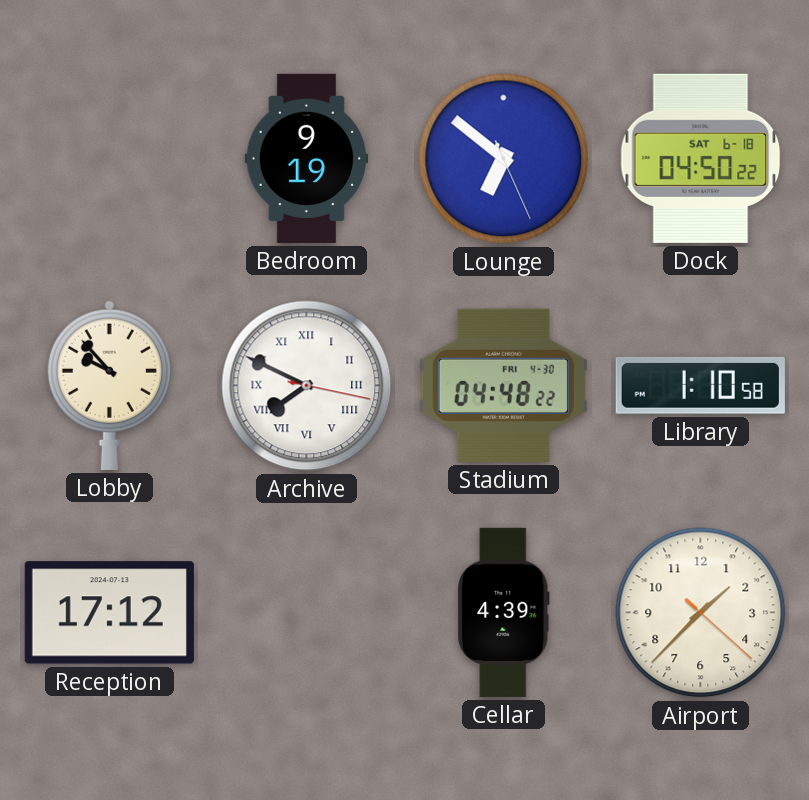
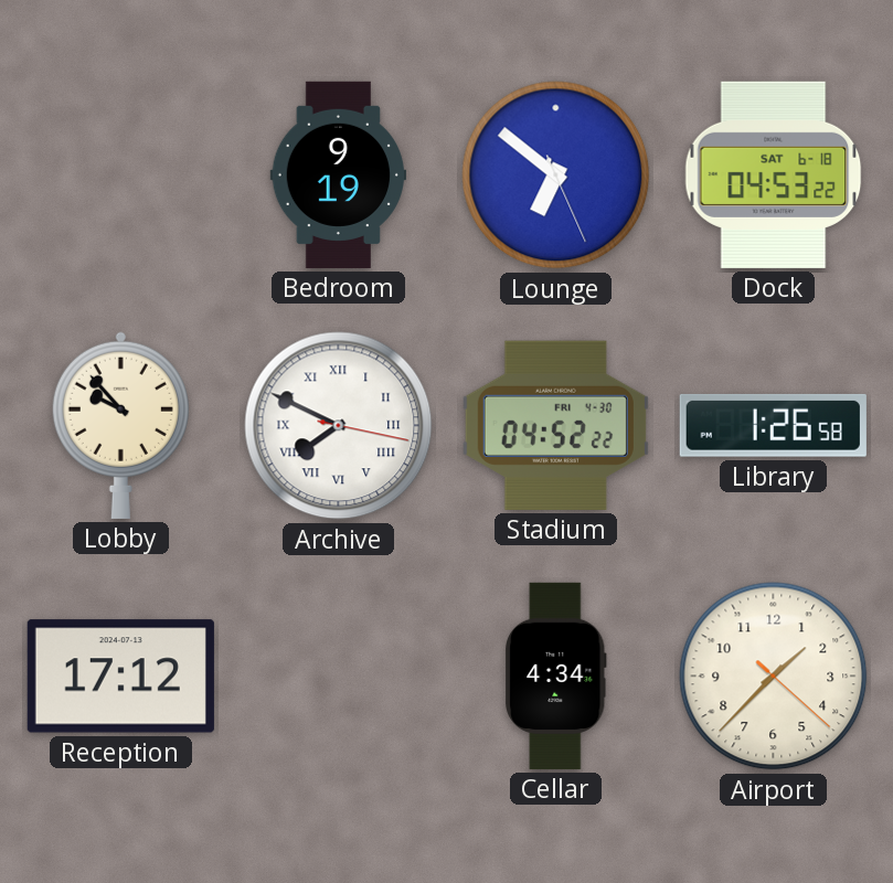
Dock: 04:50 -> 04:53
Stadium: 04:48 -> 04:52
Library: 1:10 -> 1:26
Cellar: 4:39 -> 4:34
